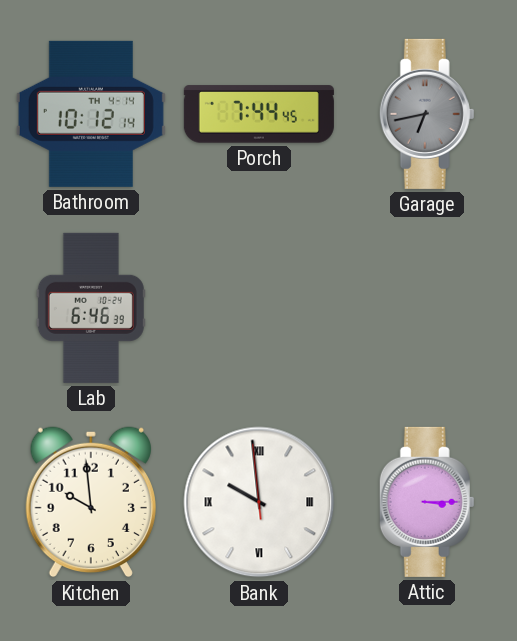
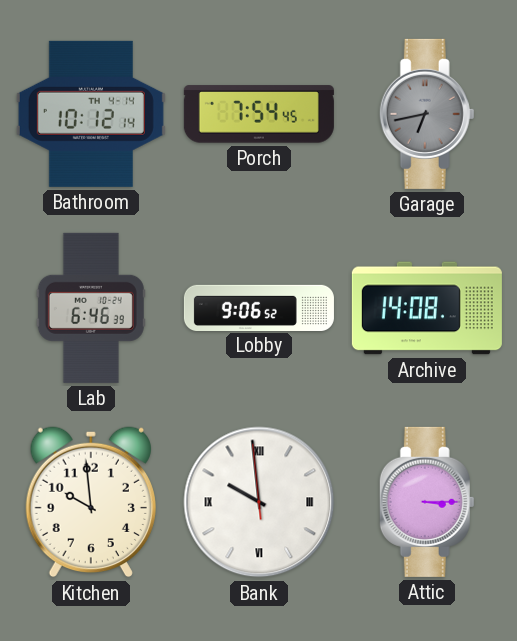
Porch: 7:44 -> 7:54
Lobby: none -> 9:06
Archive: none -> 14:08
